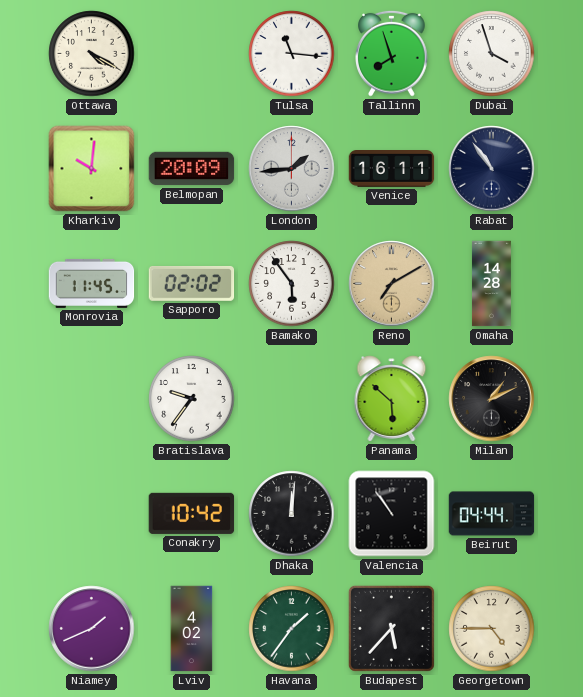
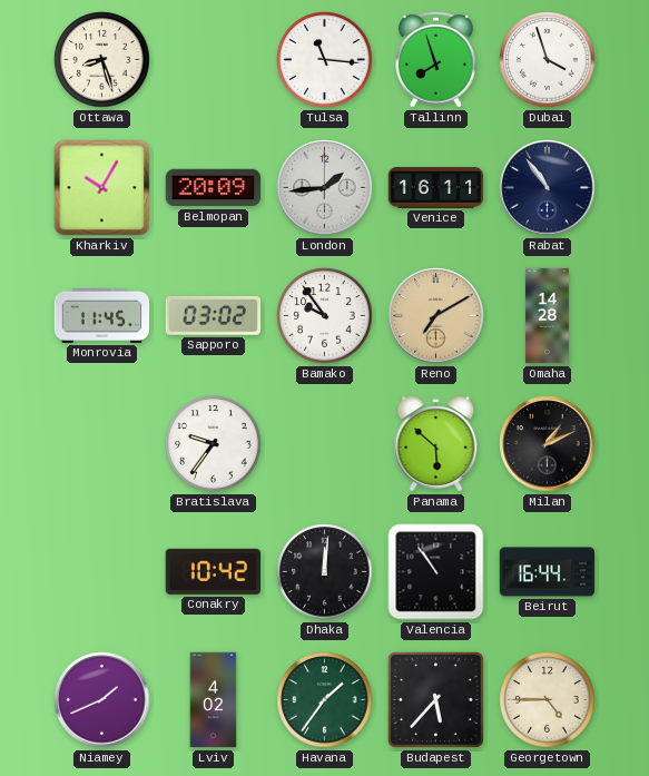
Ottawa: 4:20 -> 8:27
Kharkiv: 10:01 -> 10:05
Sapporo: 02:02 -> 03:02
Bamako: 5:54 -> 9:54
Beirut: 04:44 -> 16:44
